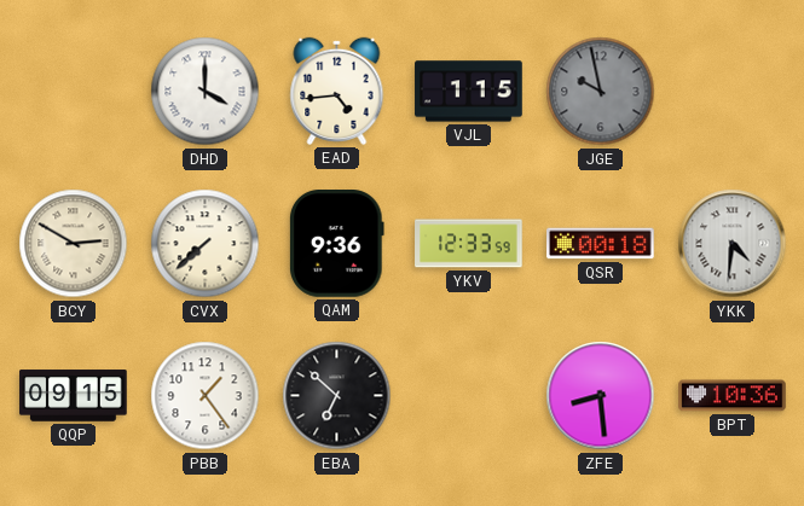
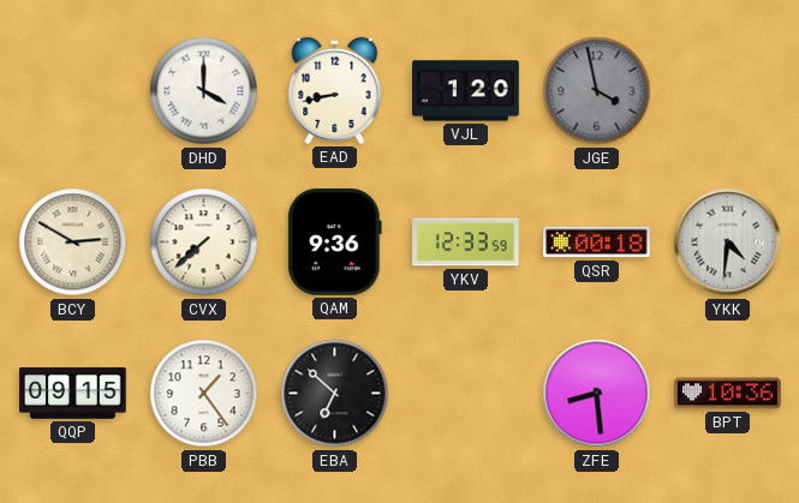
EAD: 4:44 -> 8:43
VJL: 1:15 -> 1:20
JGE: 9:58 -> 3:58
